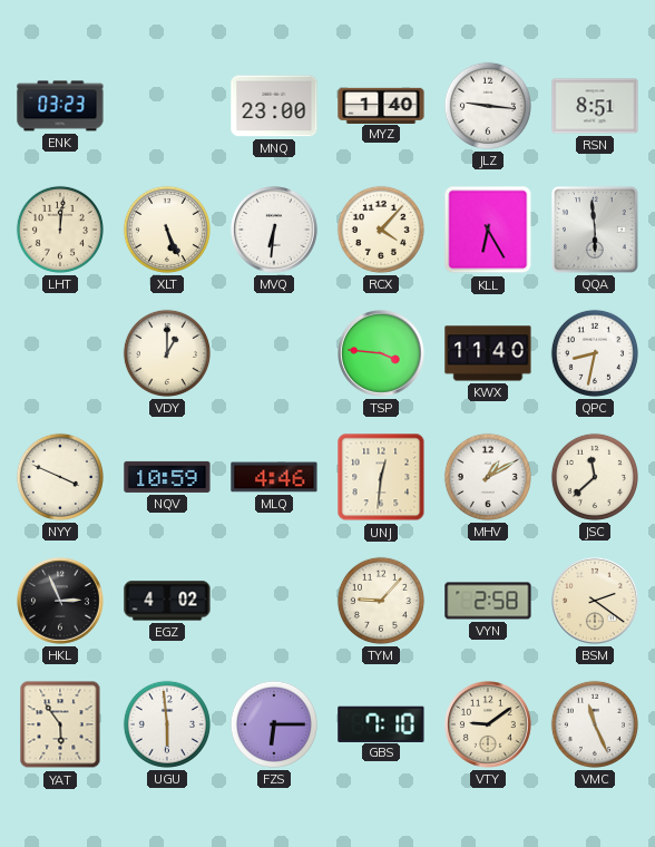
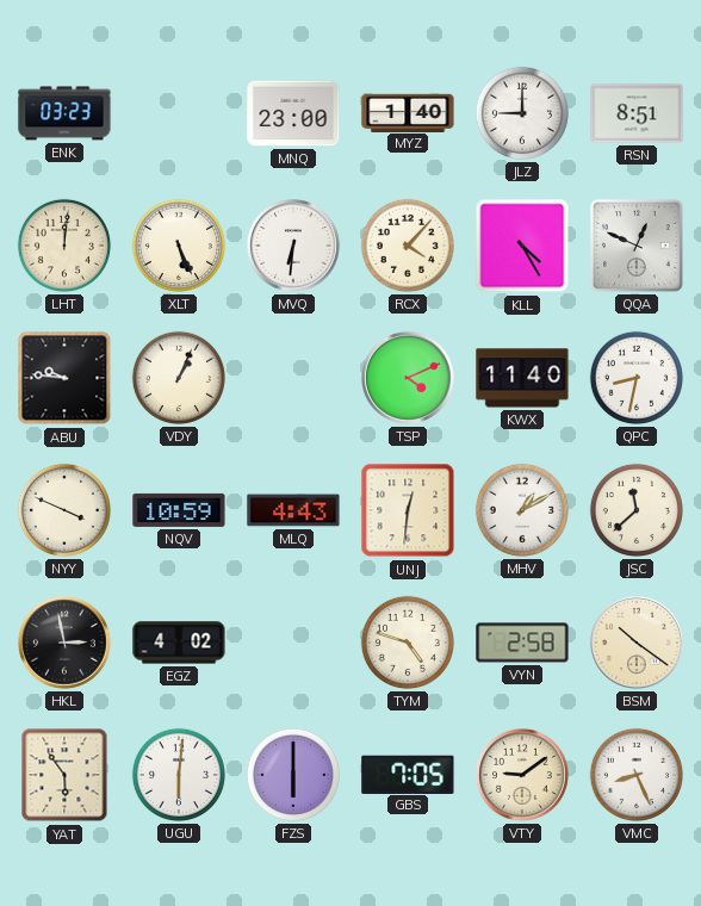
JLZ: 9:16 -> 9:00
KLL: 6:25 -> 4:25
QQA: 5:59 -> 12:49
ABU: none -> 9:46
VDY: 1:00 -> 1:04
TSP: 3:46 -> 4:11
MLQ: 4:46 -> 4:43
HKL: 2:56 -> 2:58
TYM: 9:07 -> 4:48
BSM: 2:21 -> 10:21
UGU: 5:59 -> 6:01
FZS: 6:15 -> 6:00
GBS: 7:10 -> 7:05
VMC: 11:26 -> 8:26
